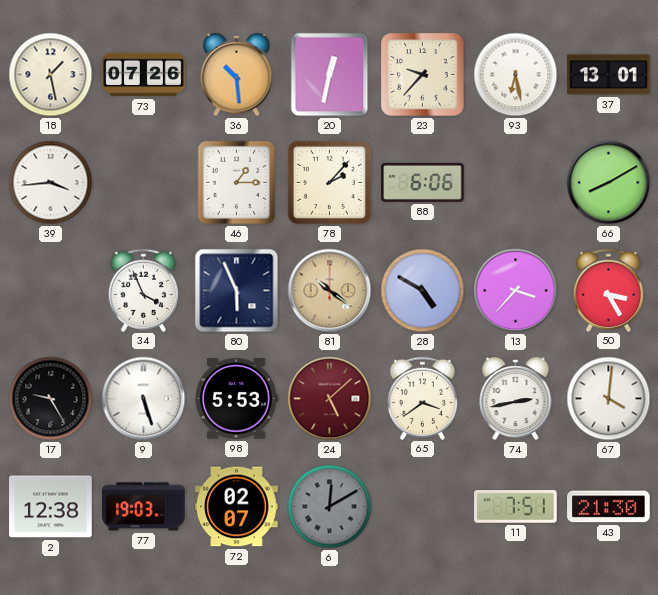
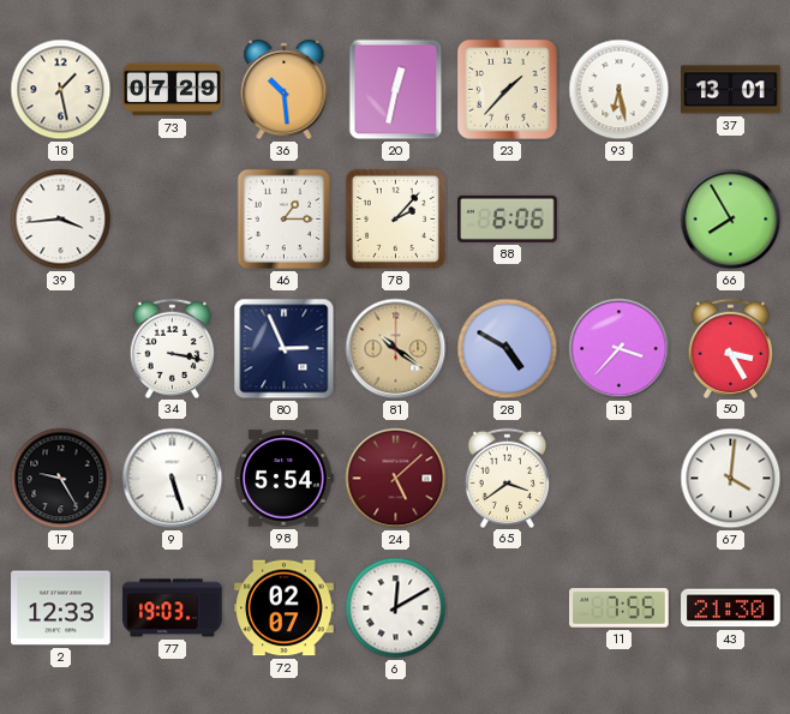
73: 07:26 -> 07:29
23: 9:37 -> 1:37
66: 8:10 -> 7:55
34: 3:56 -> 3:17
80: 5:56 -> 2:56
98: 5:53 -> 5:54
74: 2:43 -> none
2: 12:38 -> 12:33
6 dial: grey -> white
11: 7:51 -> 7:55
